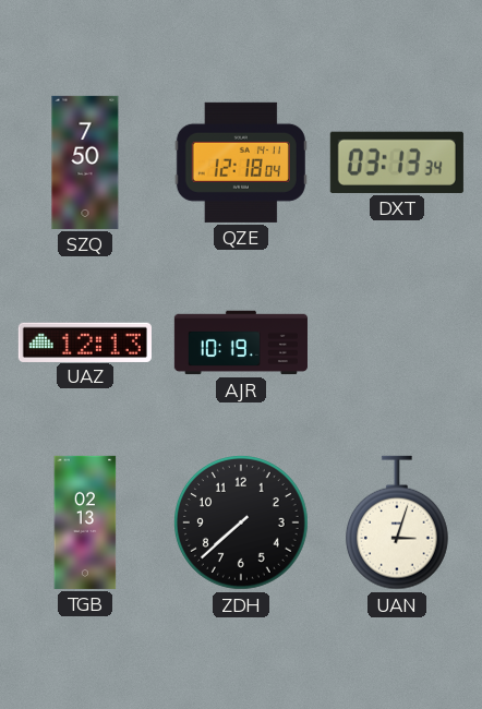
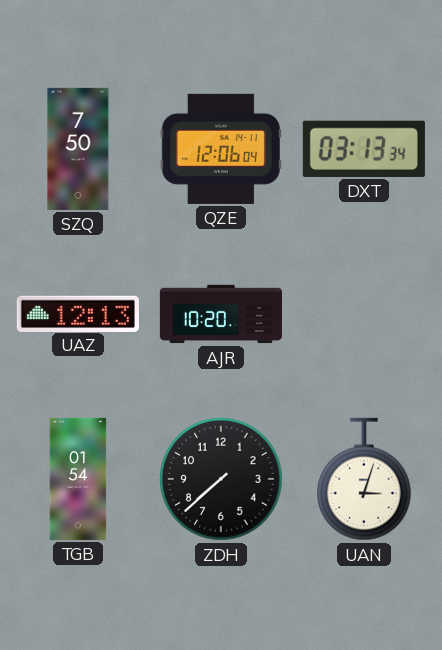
QZE: 12:18 -> 12:06
AJR: 10:19 -> 10:20
TGB: 02:13 -> 01:54
